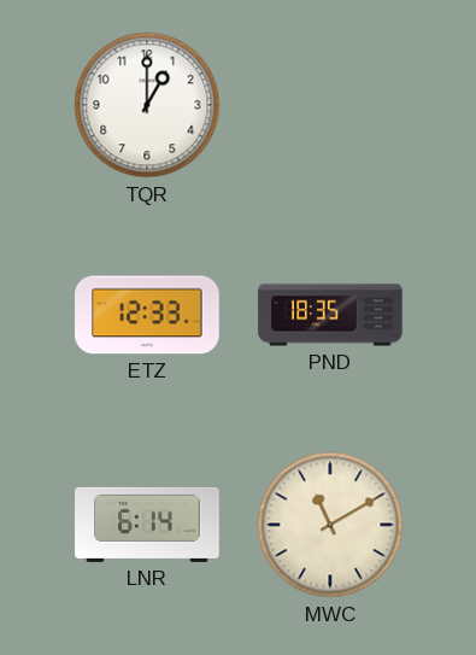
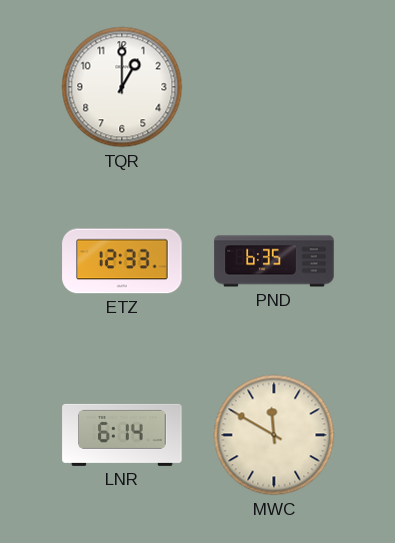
PND: 18:35 -> 6:35
MWC: 11:10 -> 11:50
